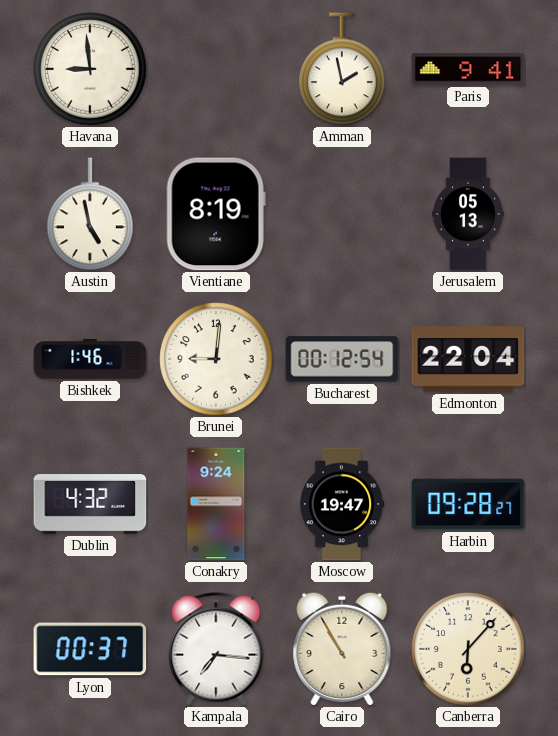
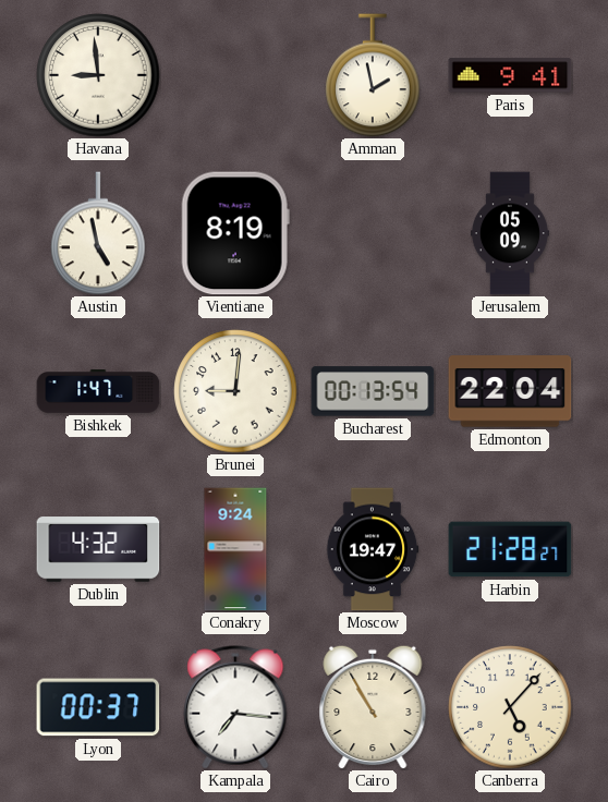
Jerusalem: 05:13 -> 05:09
Bishkek: 1:46 -> 1:47
Bucharest: 00:12 -> 00:13
Harbin: 09:28 -> 21:28
Canberra: 6:07 -> 5:07
